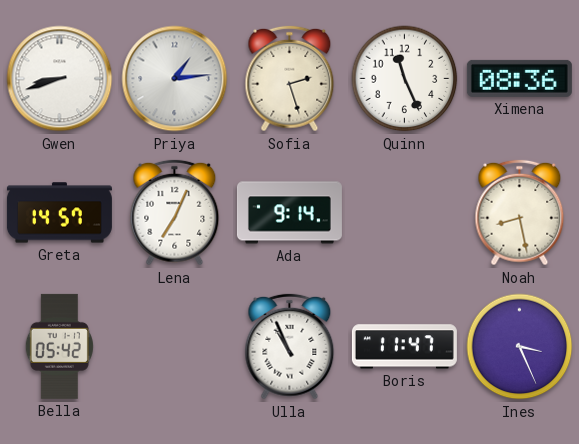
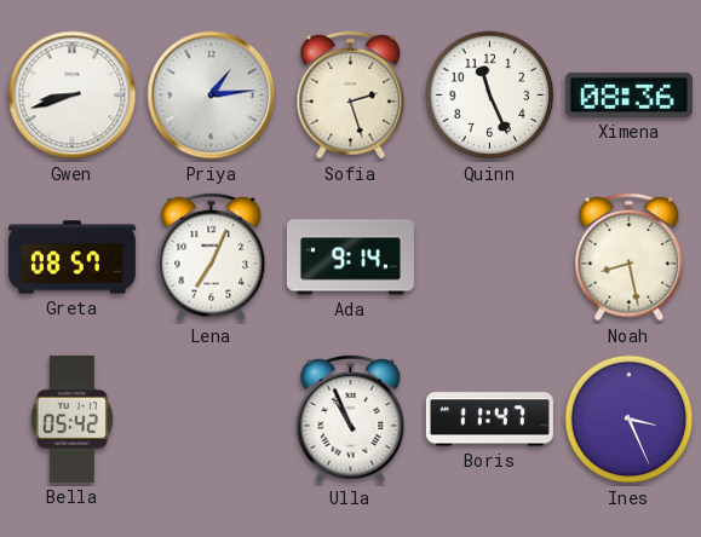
Greta: 14:57 -> 08:57
